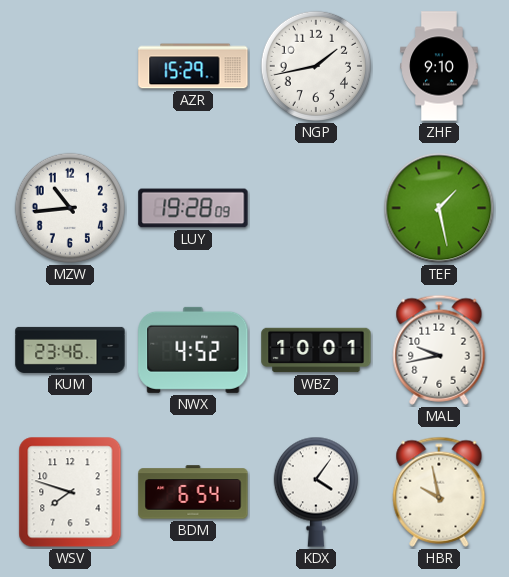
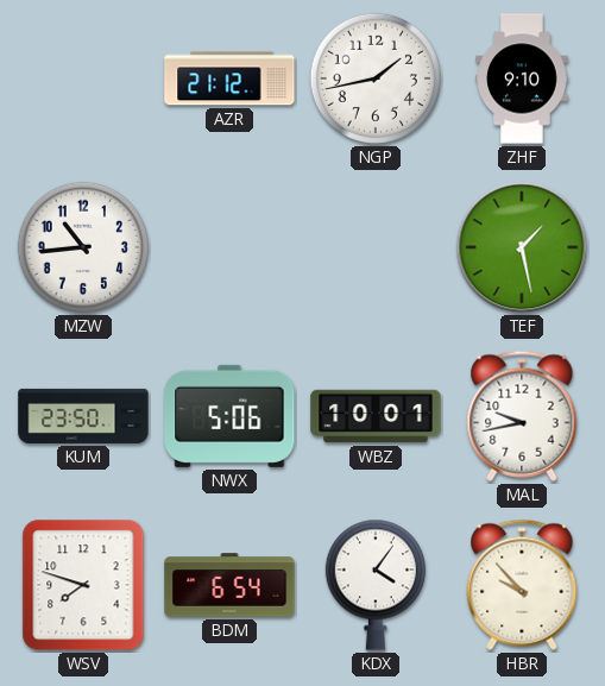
AZR: 15:29 -> 21:12
LUY: 19:28 -> none
KUM: 23:46 -> 23:50
NWX: 4:52 -> 5:06
HBR: 9:58 -> 9:53
